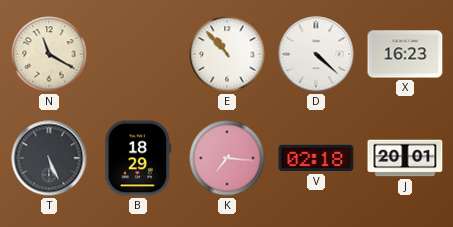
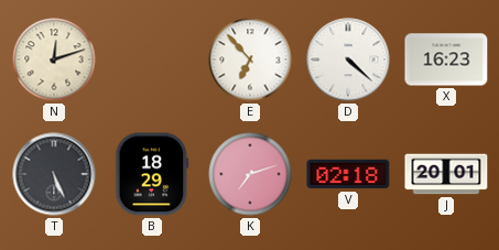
N: 11:20 -> 12:12
E: 10:53 -> 6:53
K: 7:16 -> 7:12
